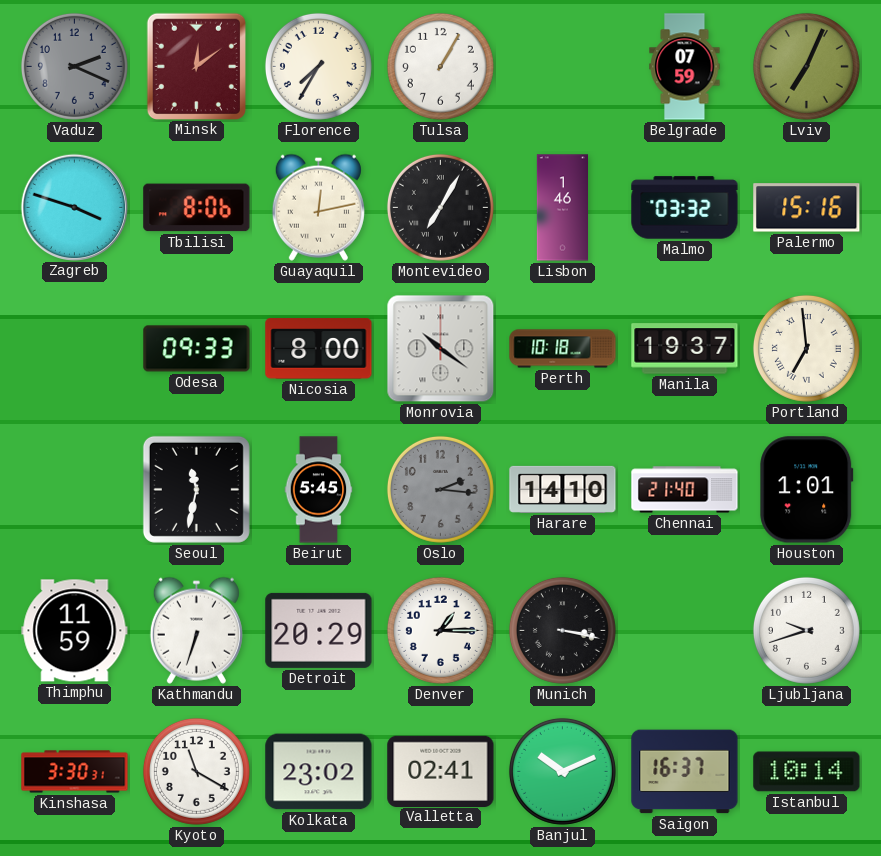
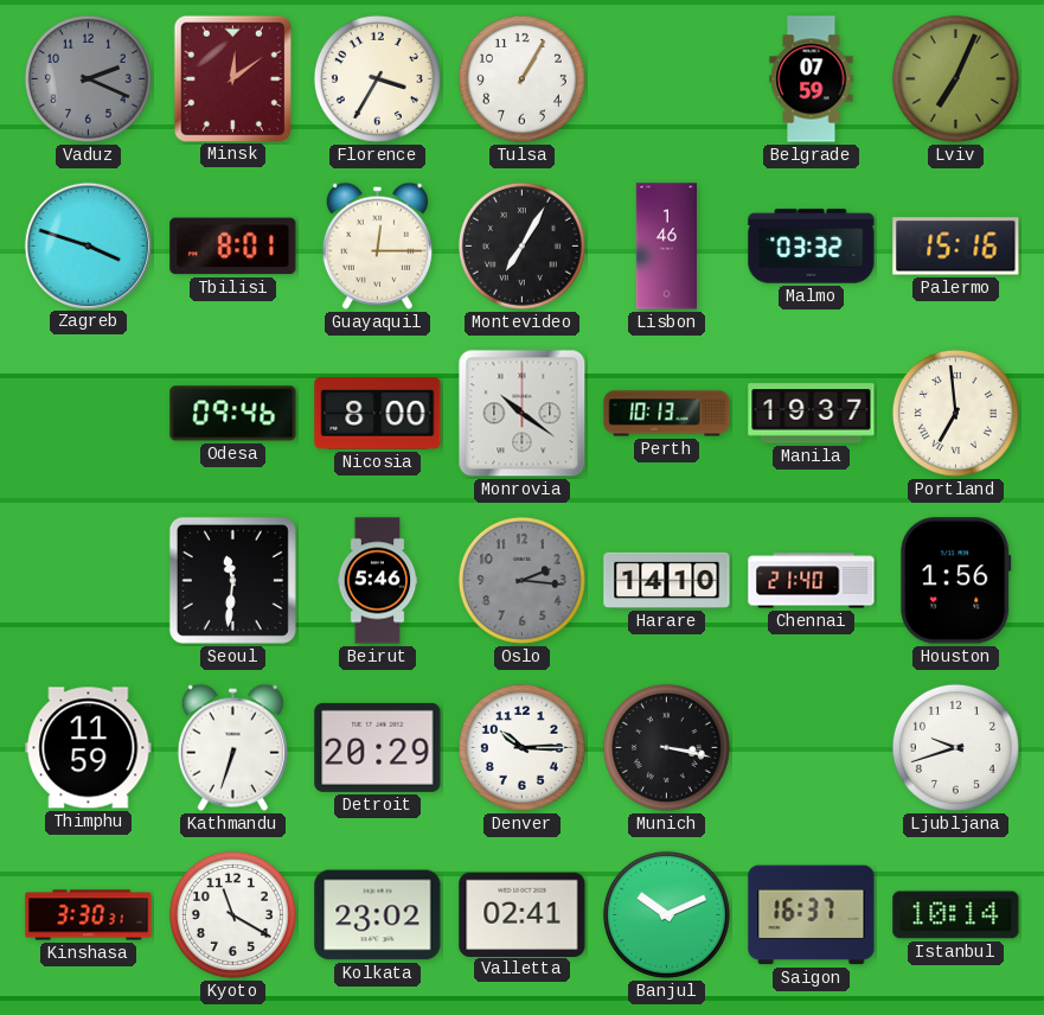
Florence: 7:35 -> 3:35
Tbilisi: 8:06 -> 8:01
Guayaquil: 12:13 -> 12:15
Odesa: 09:33 -> 09:46
Perth: 10:18 -> 10:13
Seoul: 11:32 -> 11:31
Beirut: 5:45 -> 5:46
Houston: 1:01 -> 1:56
Denver: 1:15 -> 10:15
